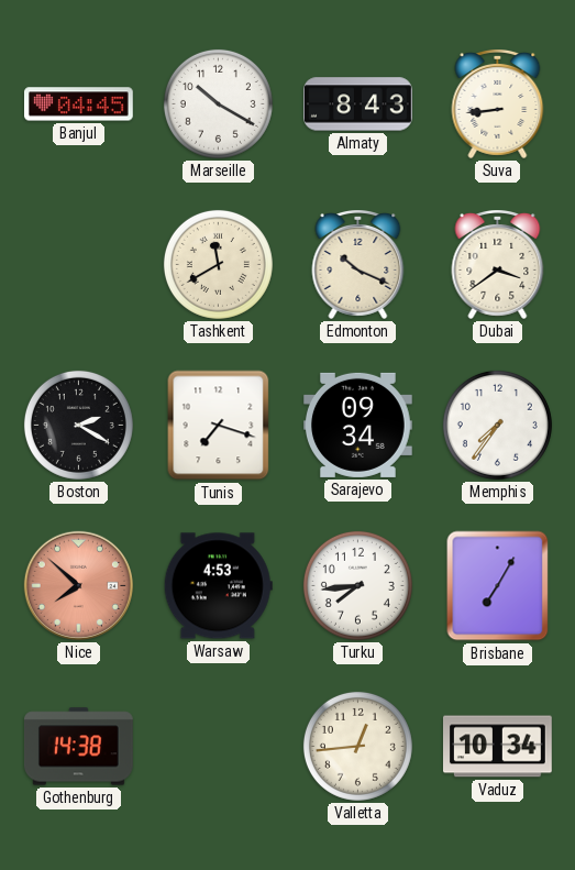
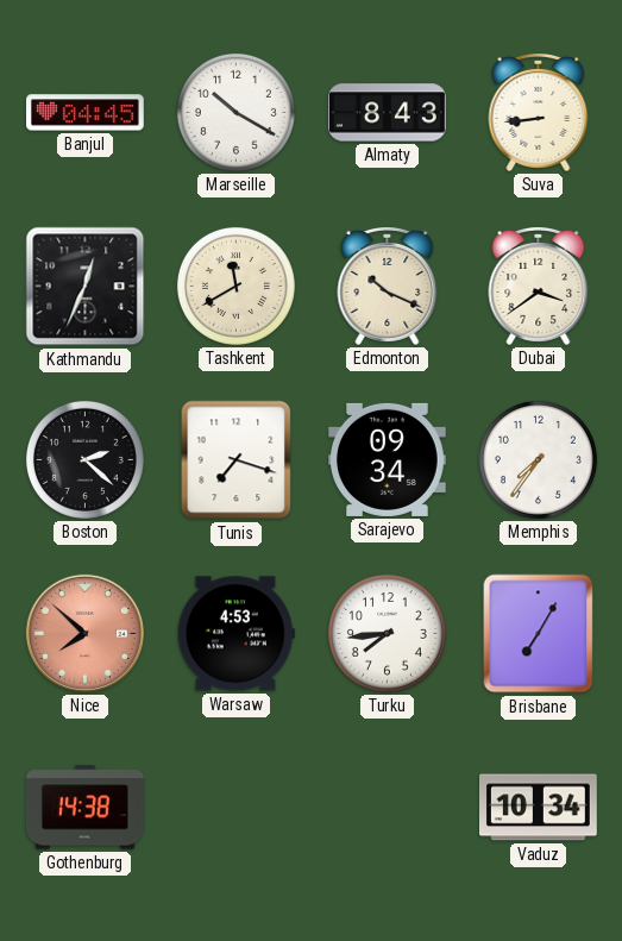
Kathmandu: none -> 12:34
Boston: 2:20 -> 2:22
Valletta: 12:44 -> none
